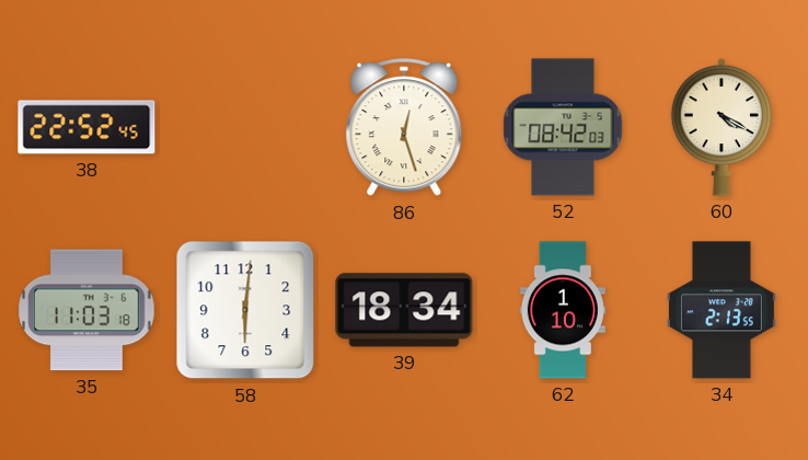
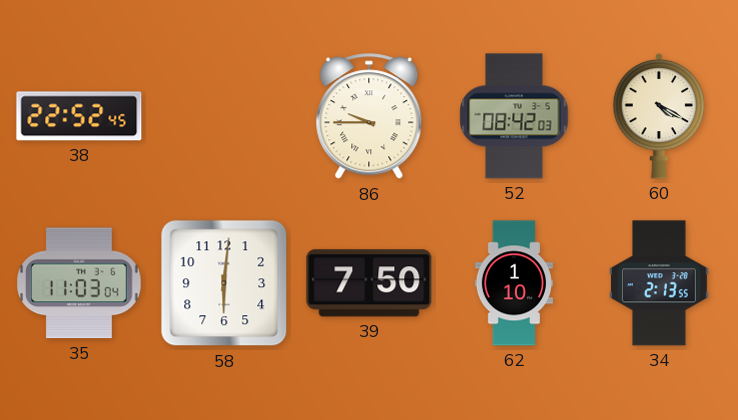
86: 12:27 -> 9:45
35: 11:03:18 -> 11:03:04
39: 18:34 -> 7:50
